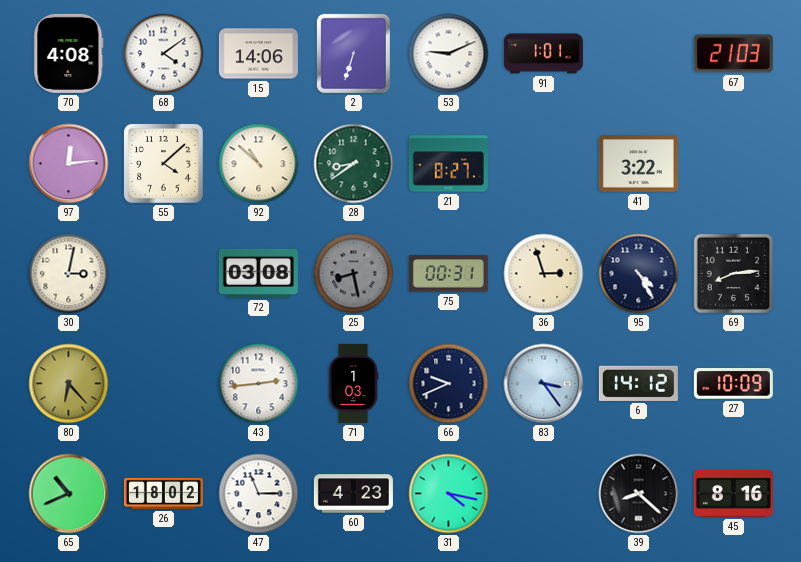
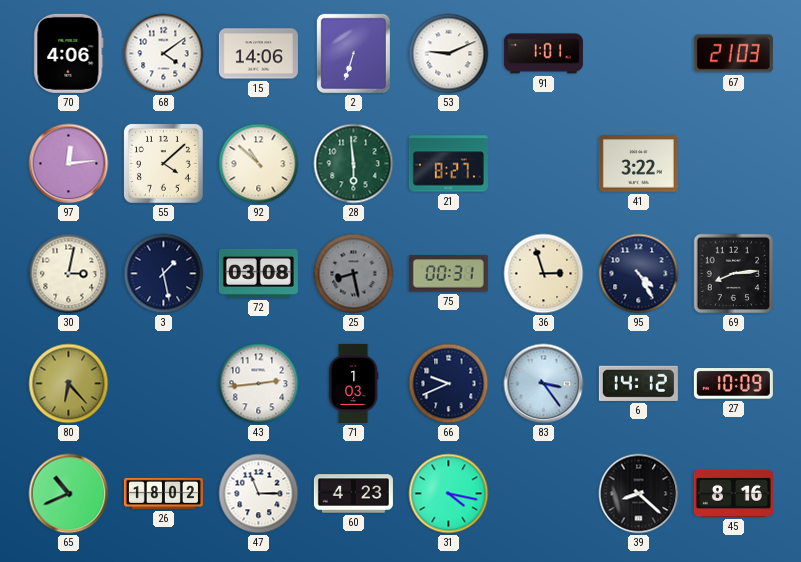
70: 4:08 -> 4:06
28: 8:39 -> 5:59
3: none -> 1:28
